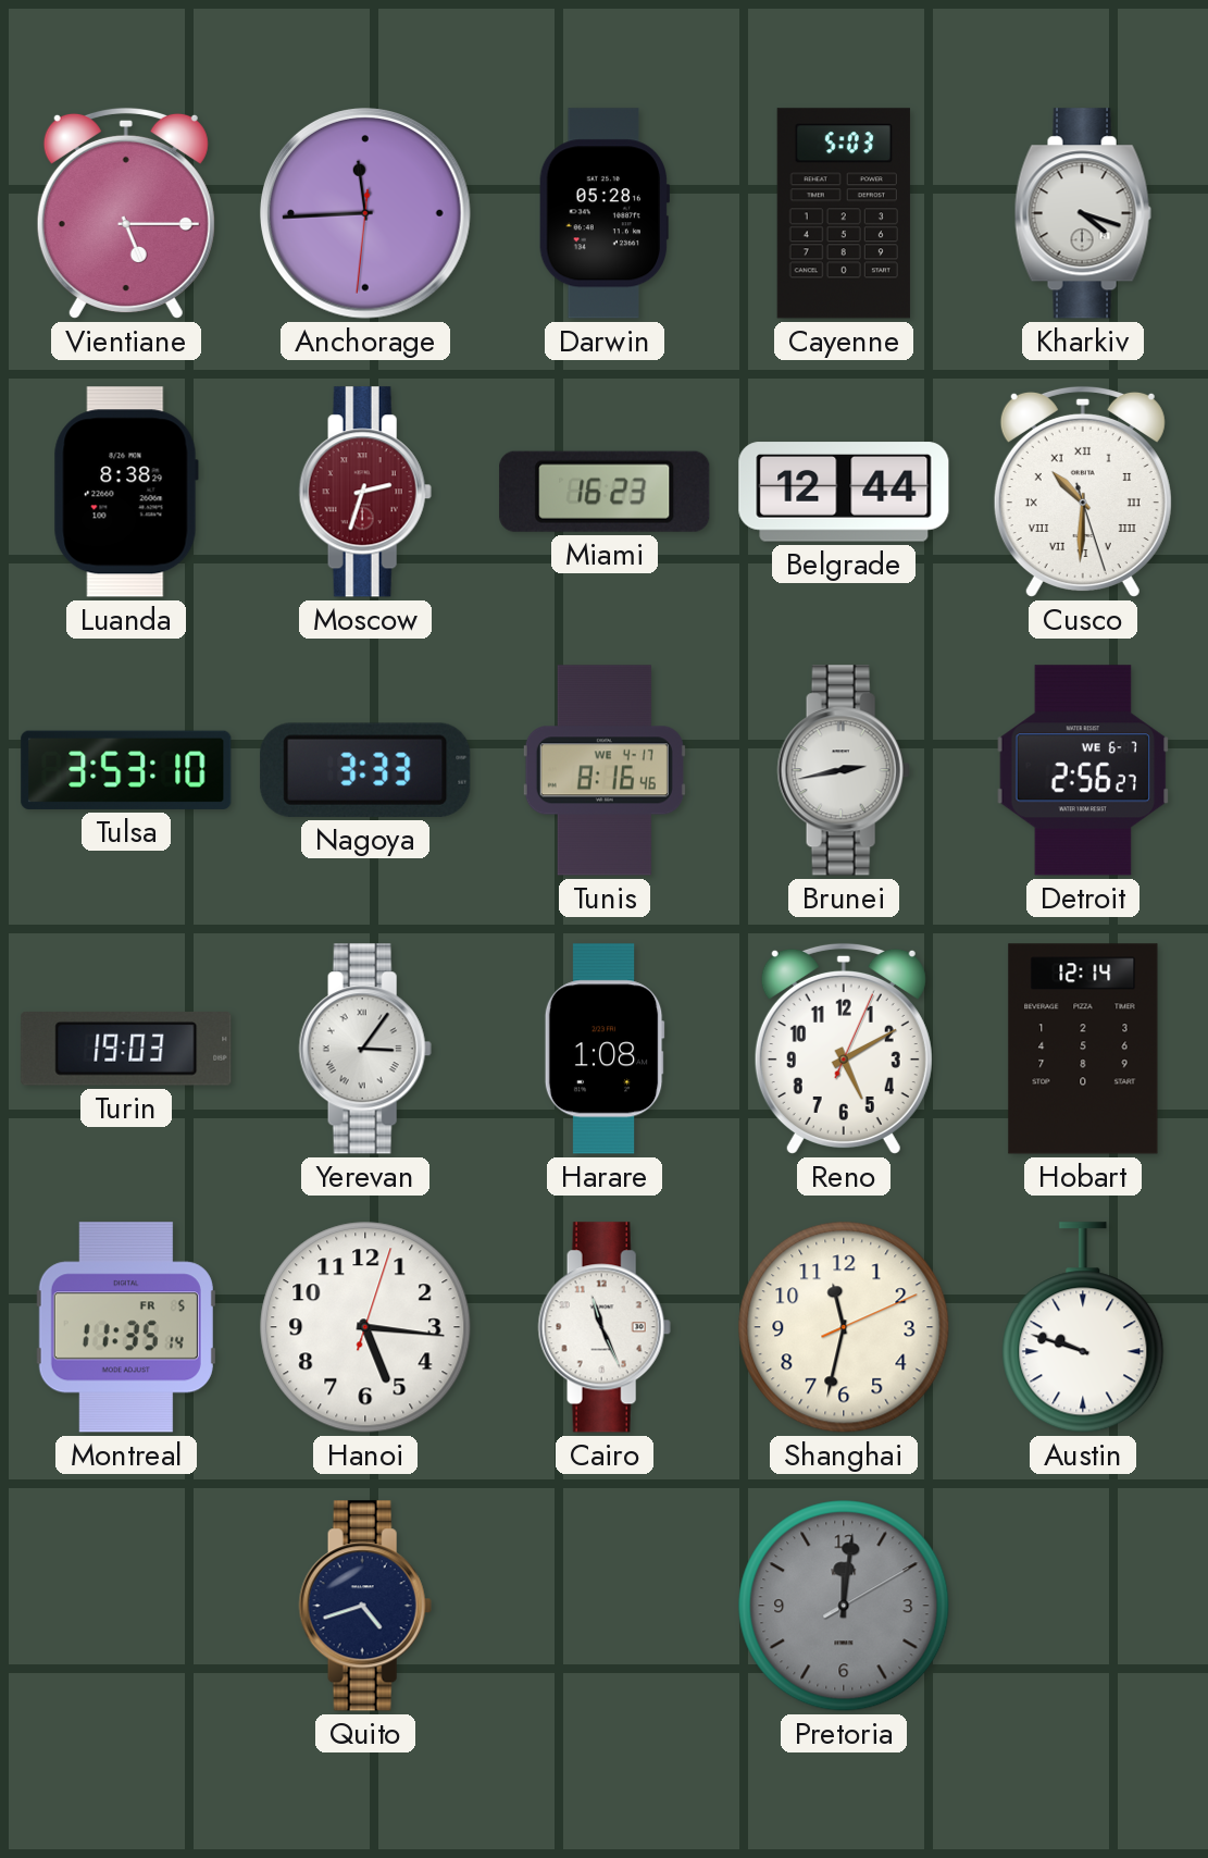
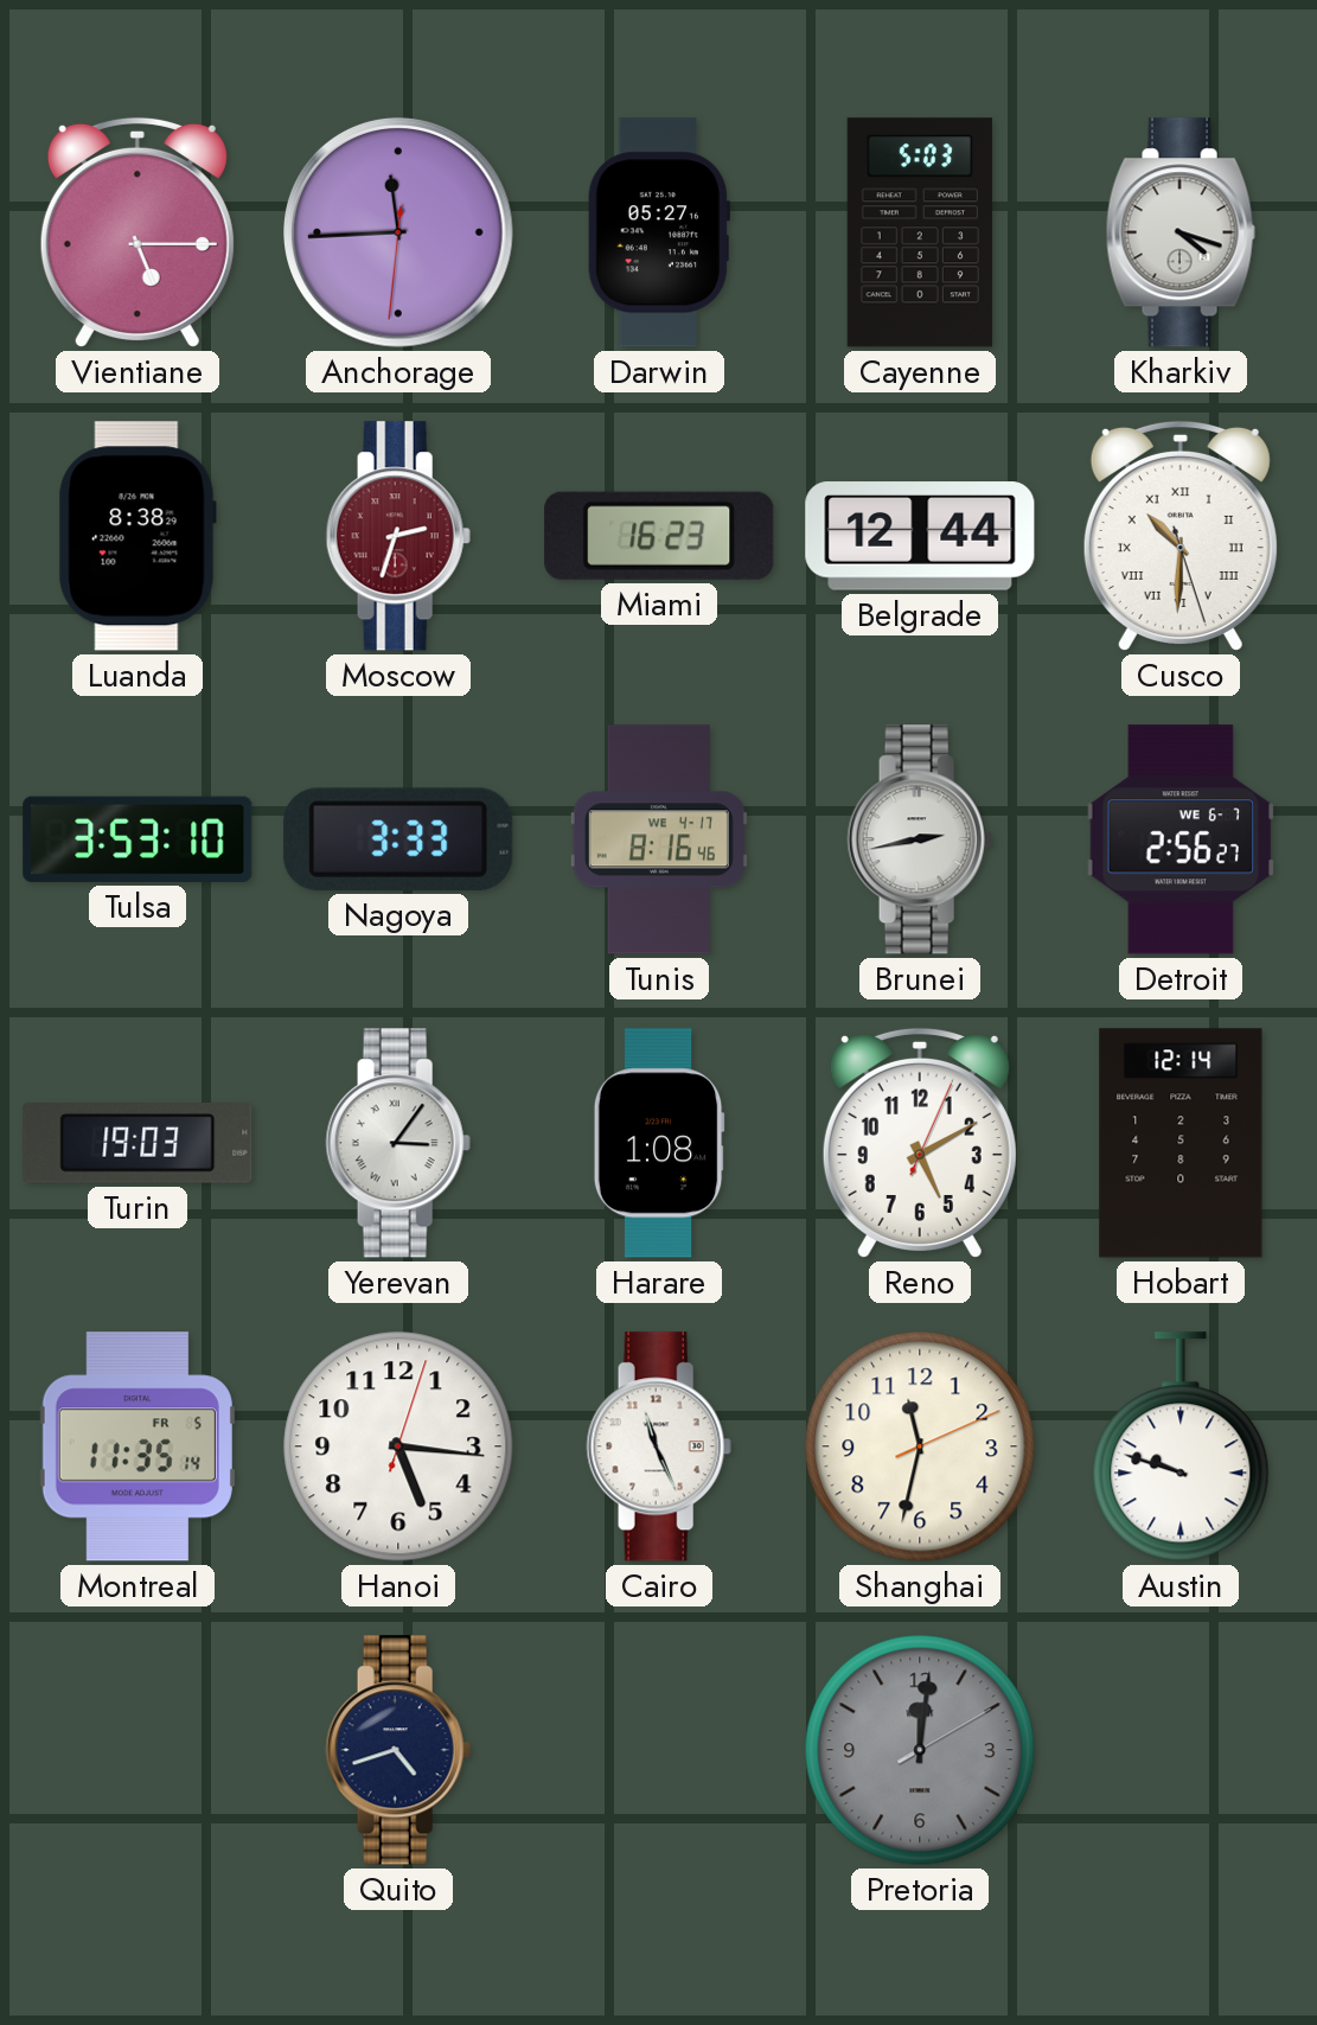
Darwin: 05:28 -> 05:27
